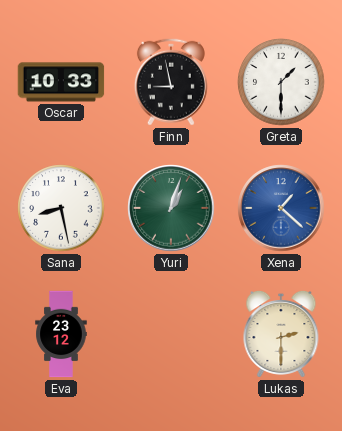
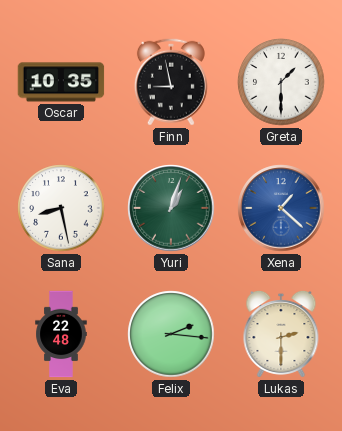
Oscar: 10:33 -> 10:35
Eva: 23:12 -> 22:48
Felix: none -> 2:16
